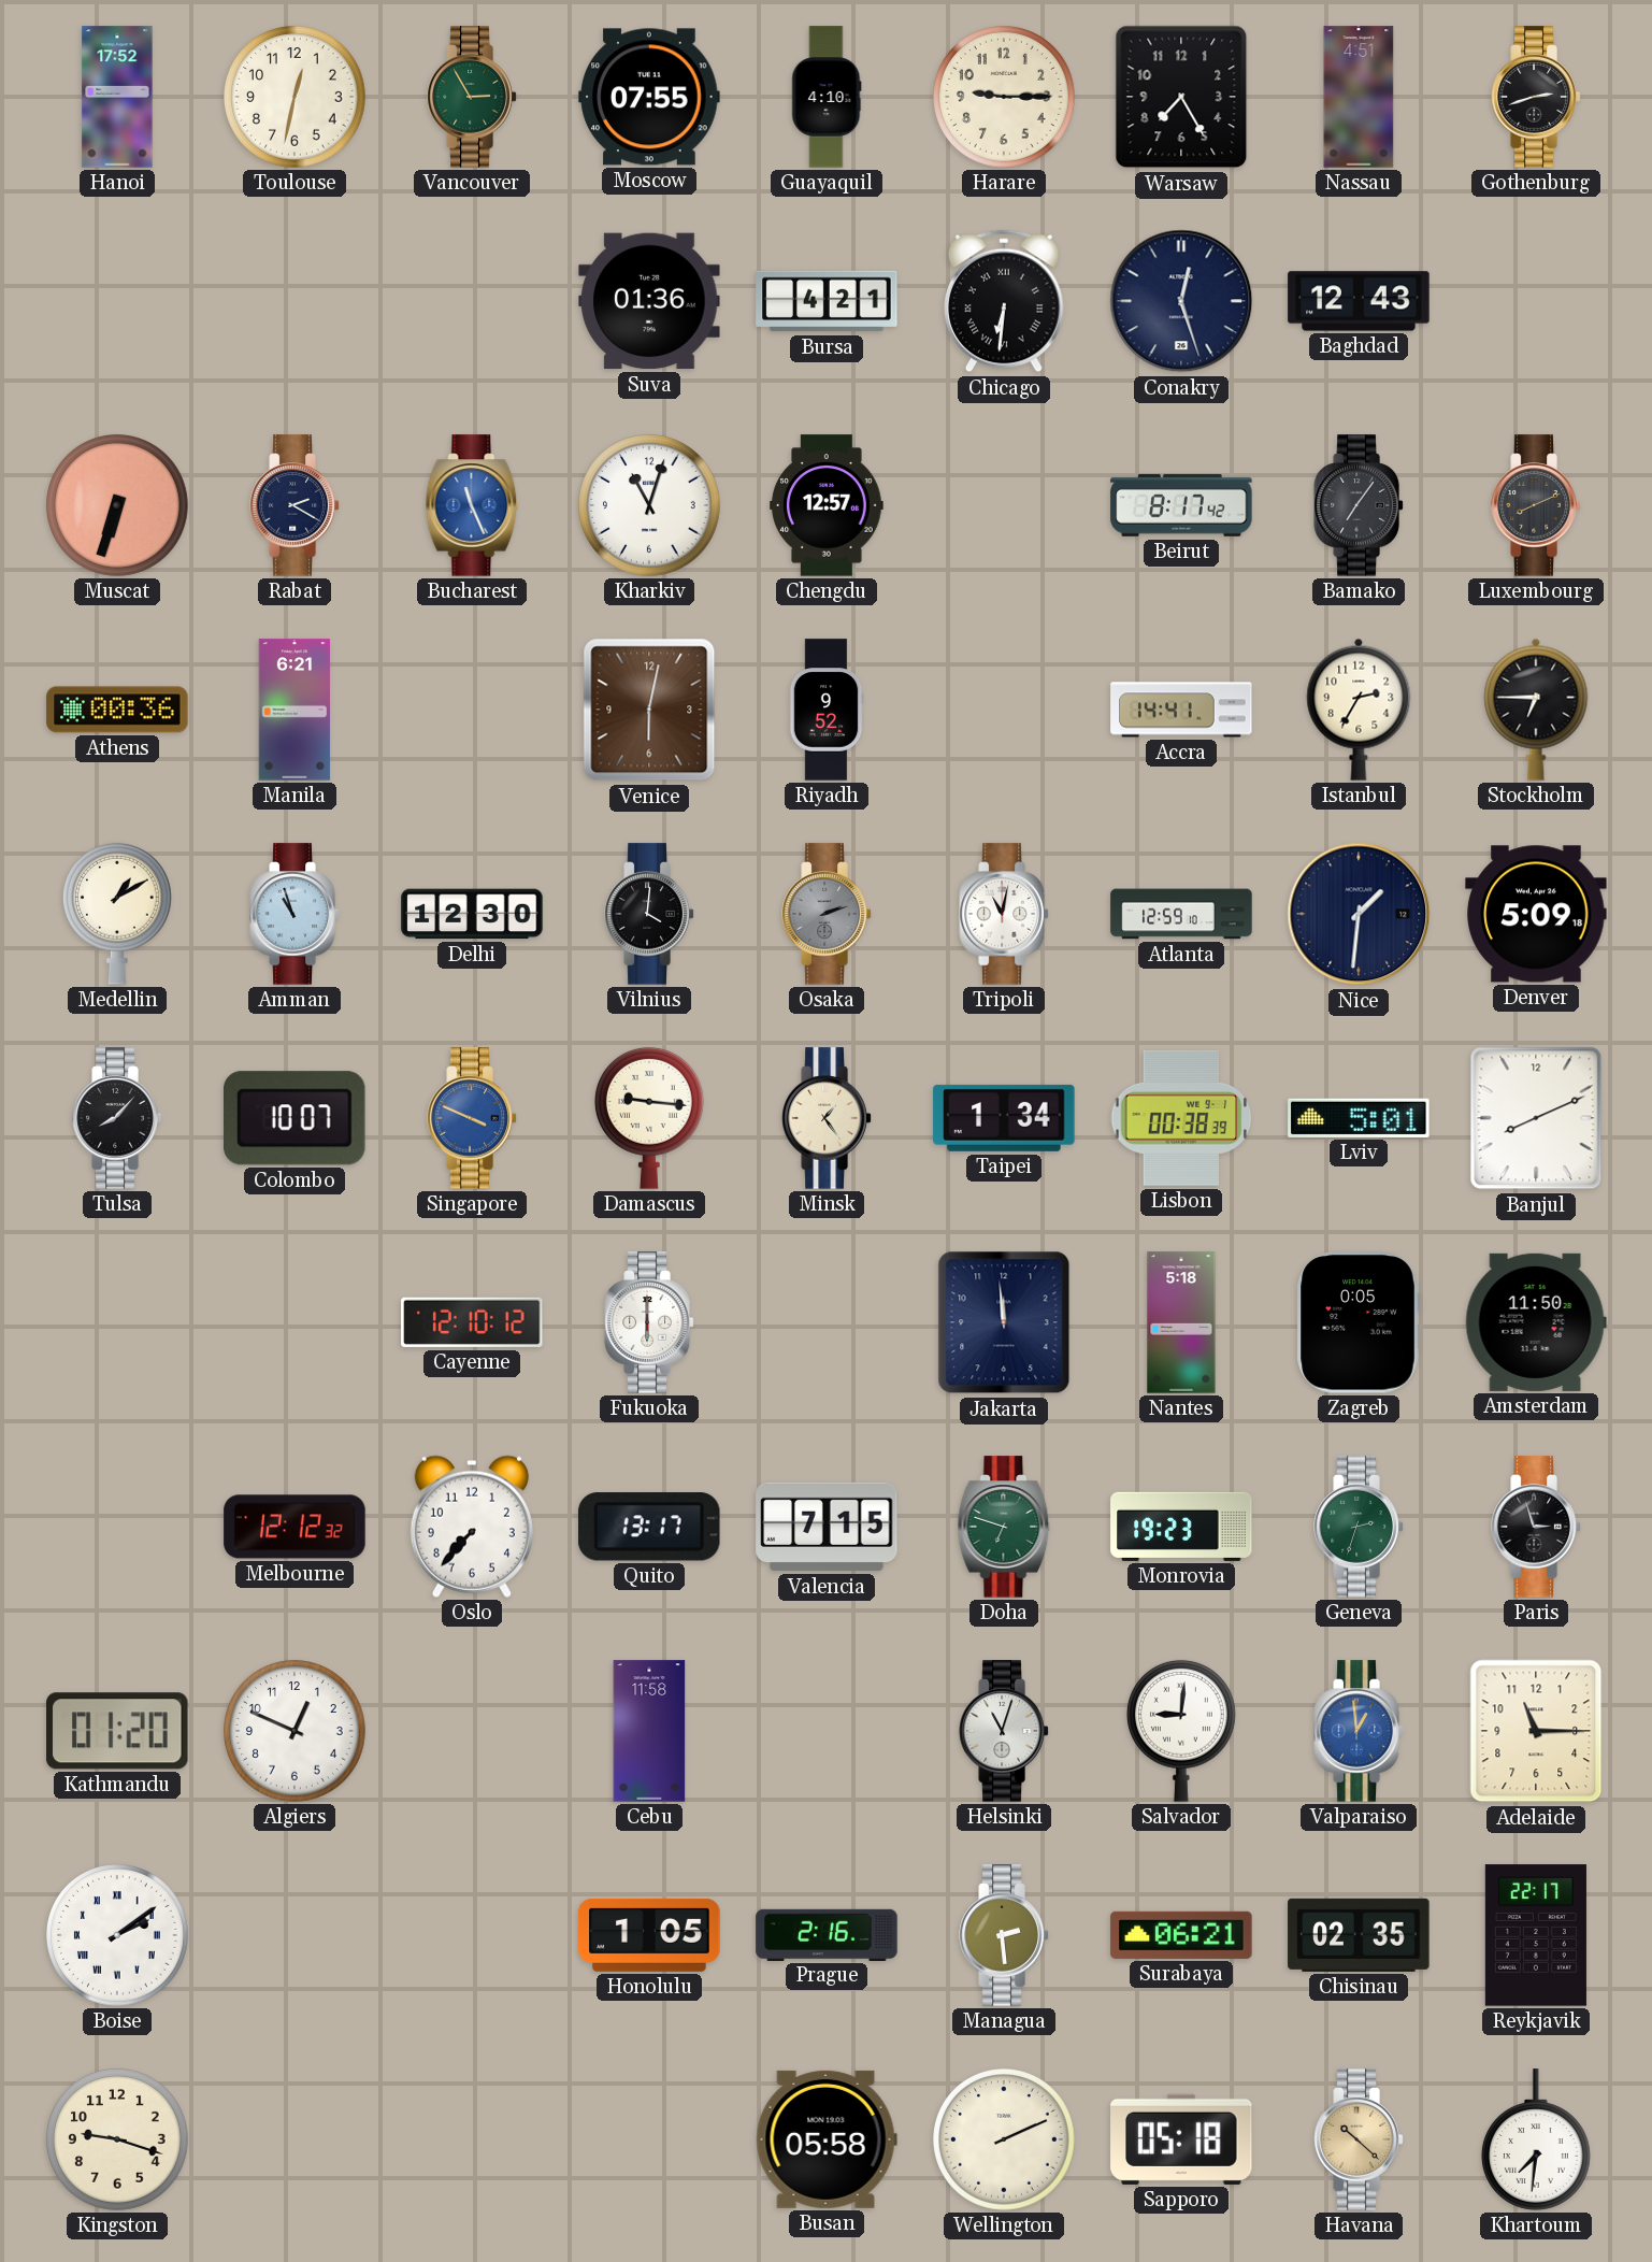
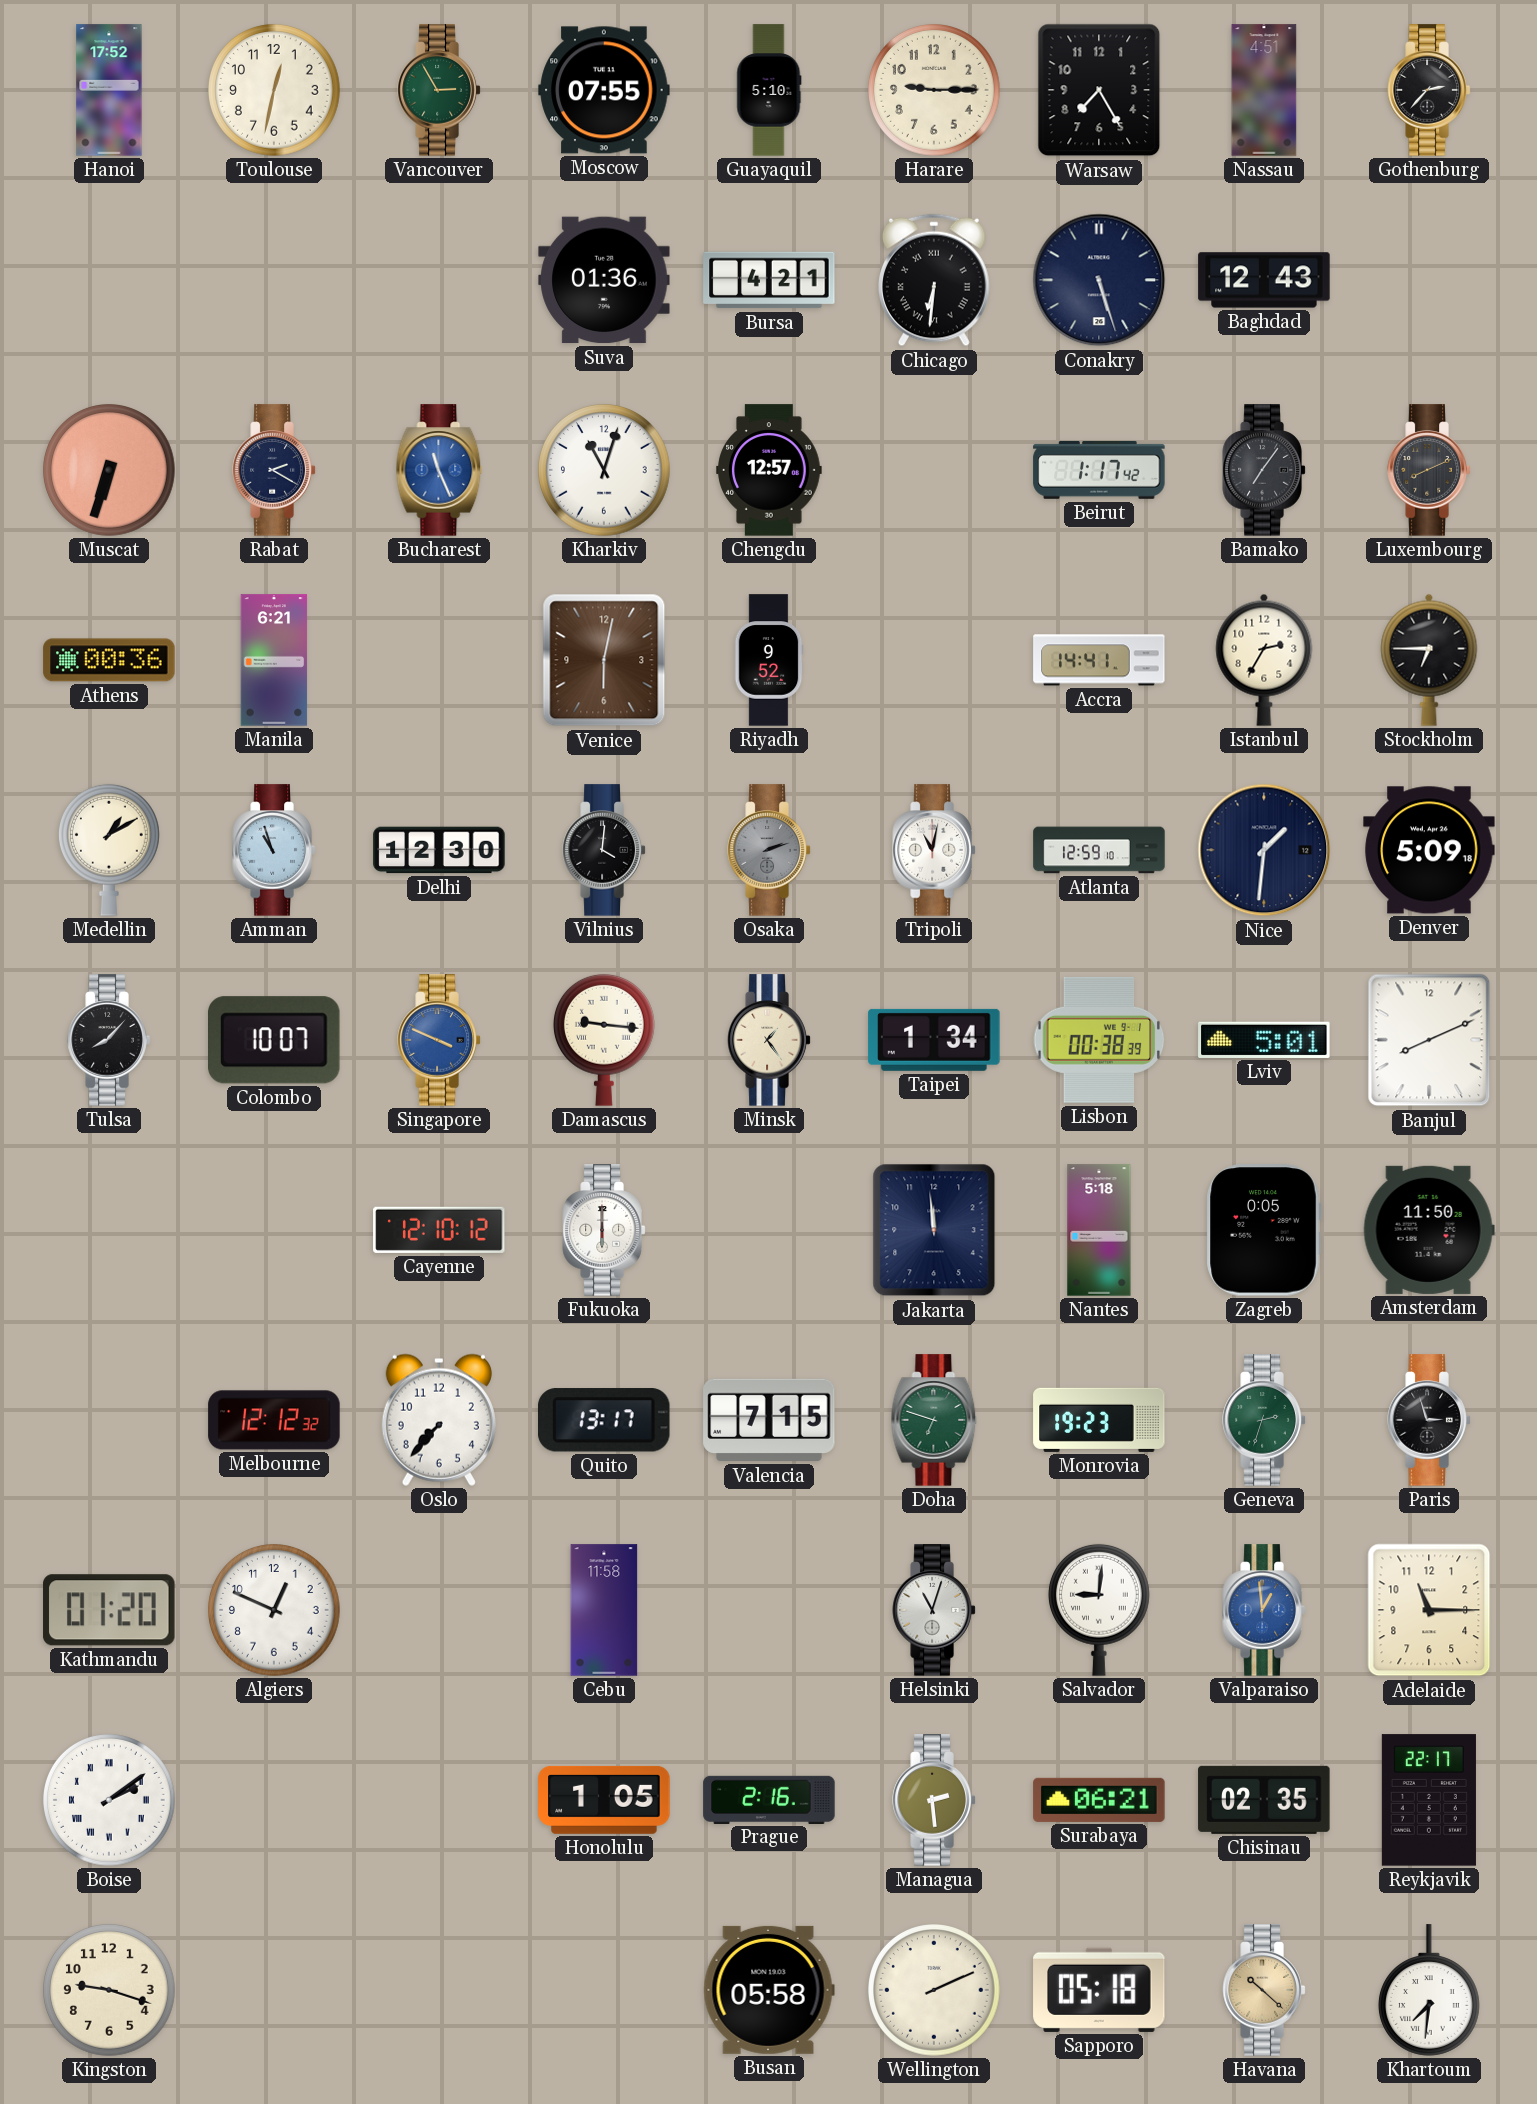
Guayaquil: 4:10 -> 5:10
Gothenburg: 2:42 -> 2:37
Conakry: 12:27 -> 5:27
Beirut: 8:17 -> 1:17
